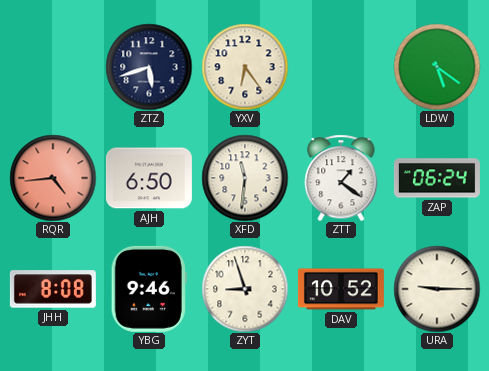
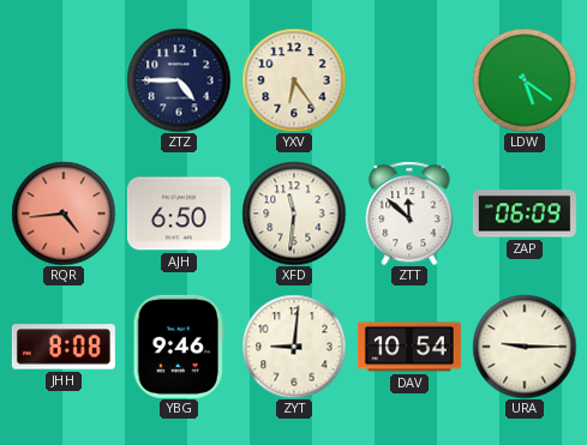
ZTZ: 5:42 -> 4:45
ZTT: 1:21 -> 11:52
ZAP: 06:24 -> 06:09
ZYT: 8:57 -> 9:01
DAV: 10:52 -> 10:54
